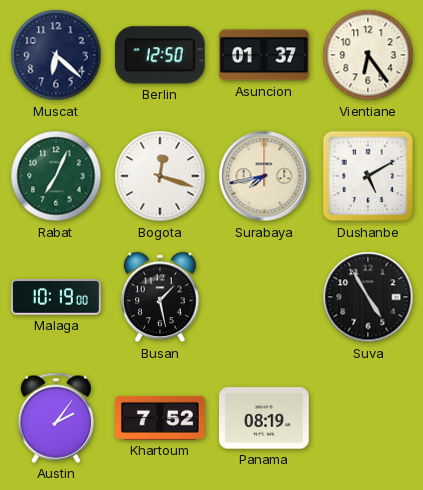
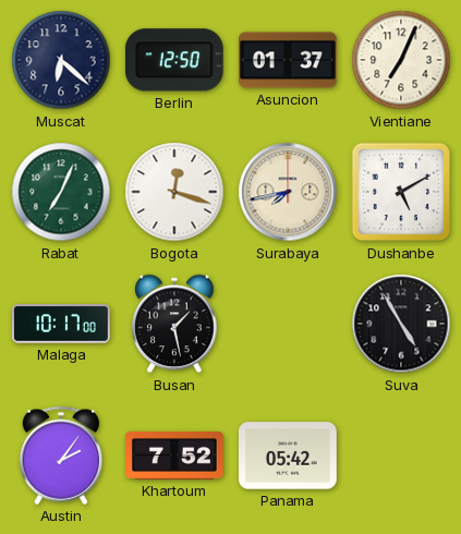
Vientiane: 6:24 -> 7:04
Malaga: 10:19 -> 10:17
Panama: 08:19 -> 05:42
